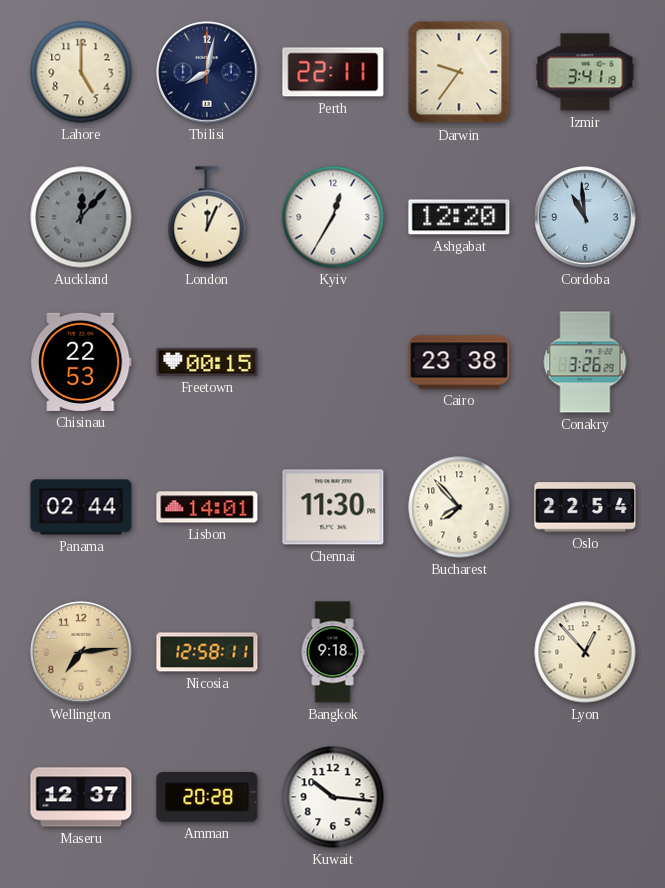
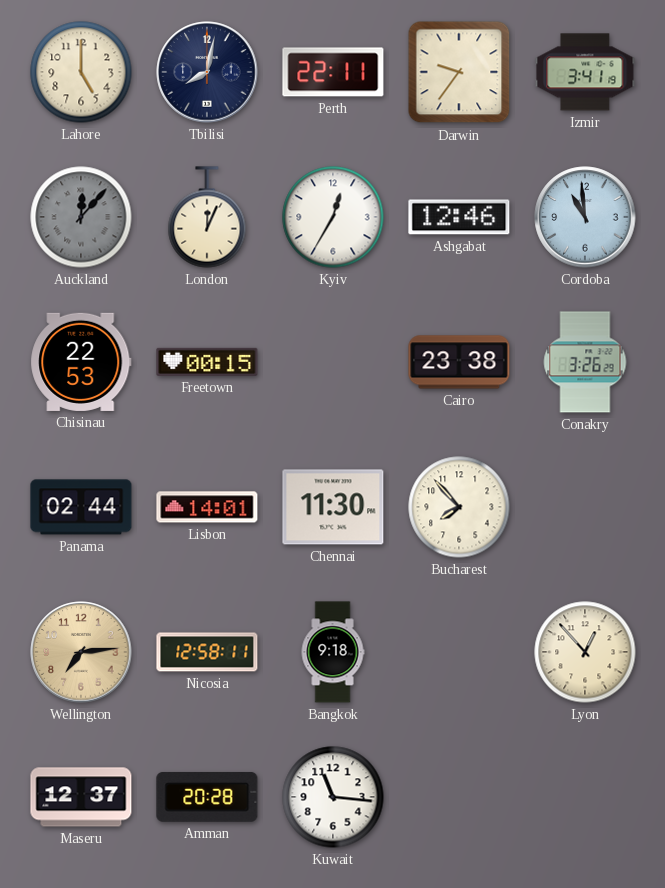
Ashgabat: 12:20 -> 12:46
Oslo: 22:54 -> none
Kuwait: 10:16 -> 11:16
